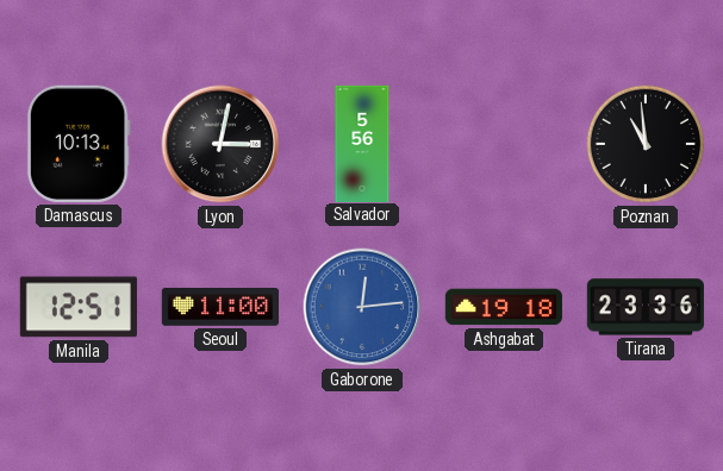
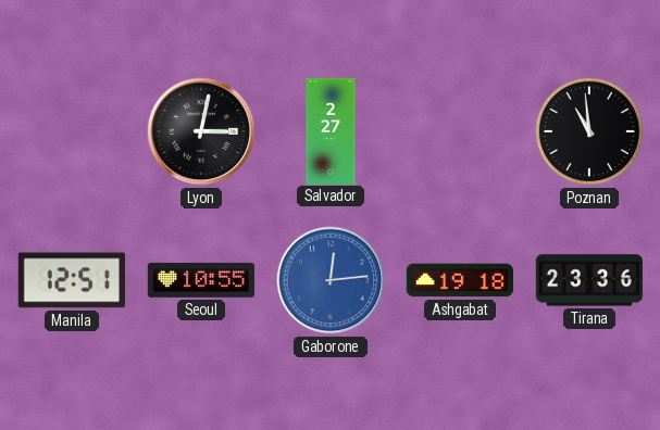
Damascus: 10:13 -> none
Salvador: 5:56 -> 2:27
Seoul: 11:00 -> 10:55
